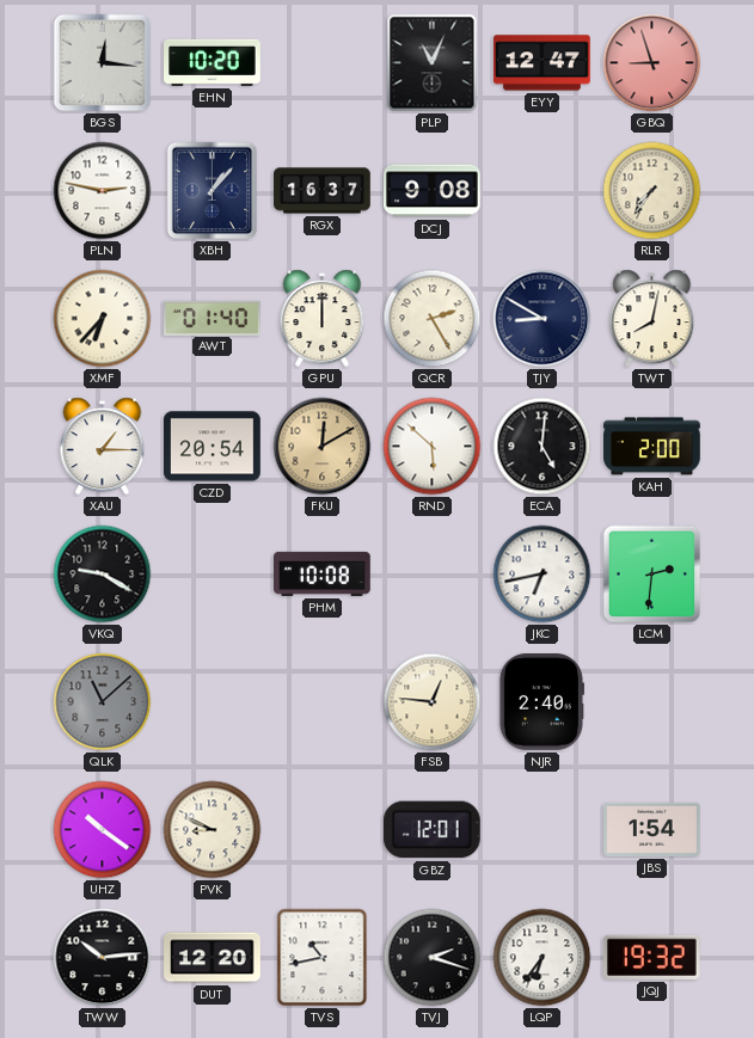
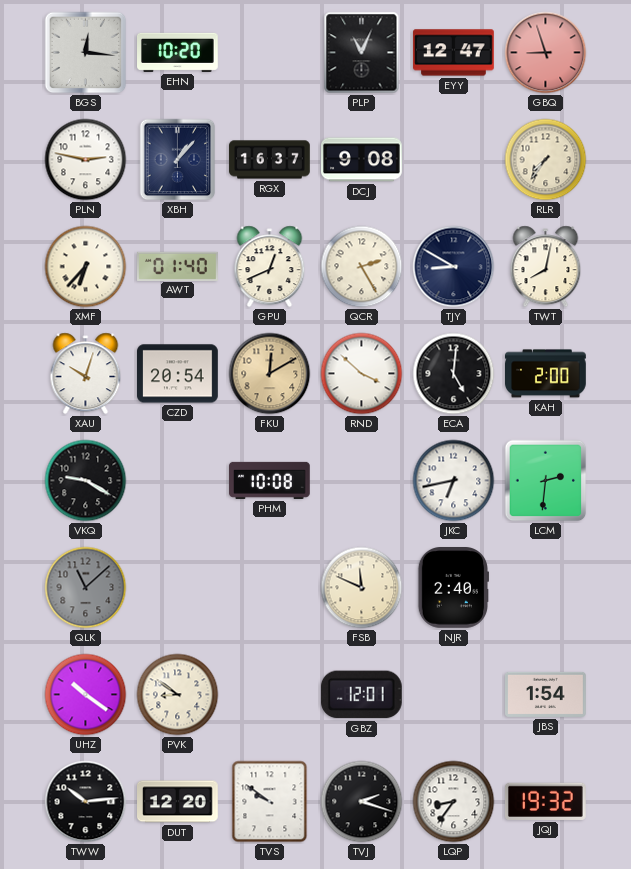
GPU: 12:00 -> 12:41
XAU: 1:15 -> 10:03
RND: 5:52 -> 3:52
FSB: 12:46 -> 11:49
PVK: 8:49 -> 8:51
TVS: 10:43 -> 9:51
LQP: 6:36 -> 8:36
